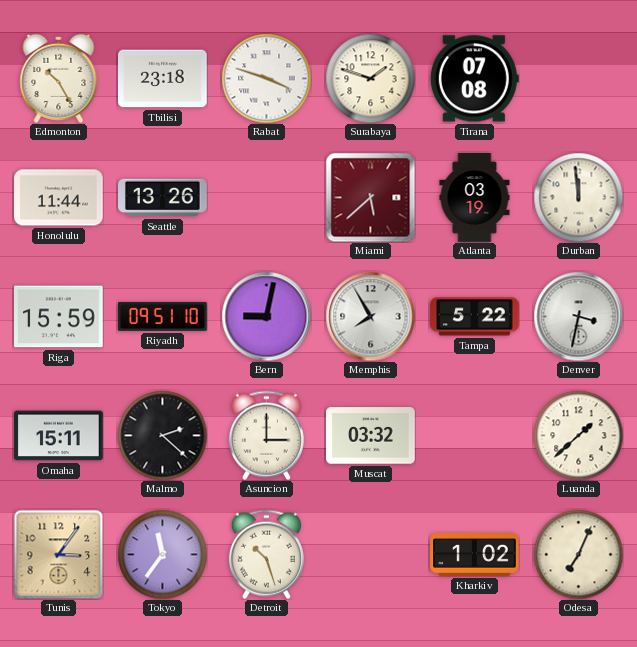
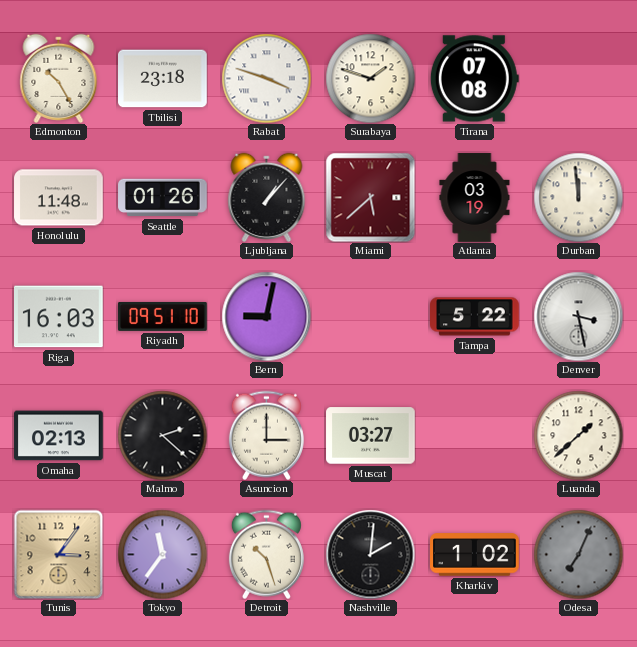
Honolulu: 11:44 -> 11:48
Seattle: 13:26 -> 01:26
Ljubljana: none -> 1:07
Riga: 15:59 -> 16:03
Memphis: 7:55 -> none
Denver: 3:32 -> 3:28
Omaha: 15:11 -> 02:13
Muscat: 03:32 -> 03:27
Nashville: none -> 2:01
Odesa dial: cream -> grey
